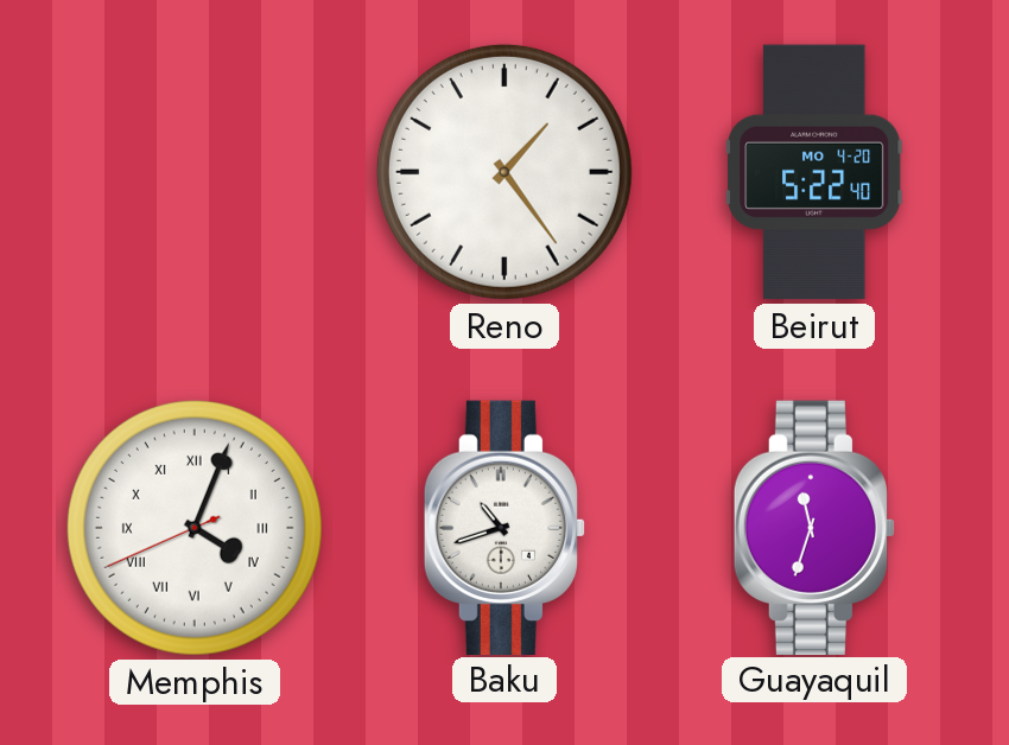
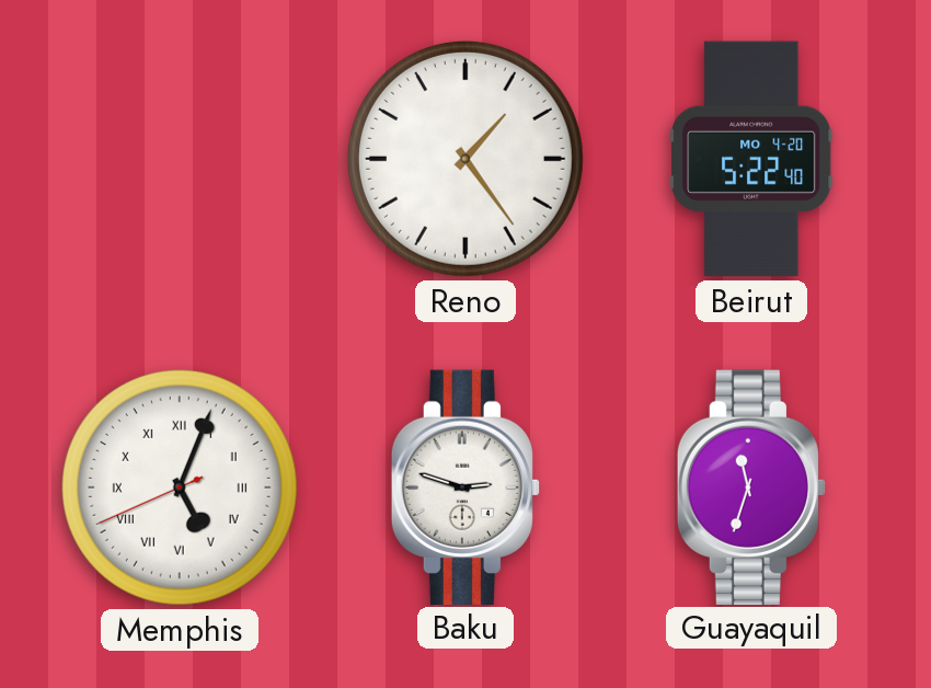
Memphis: 4:03 -> 5:03
Baku: 10:42 -> 2:48
